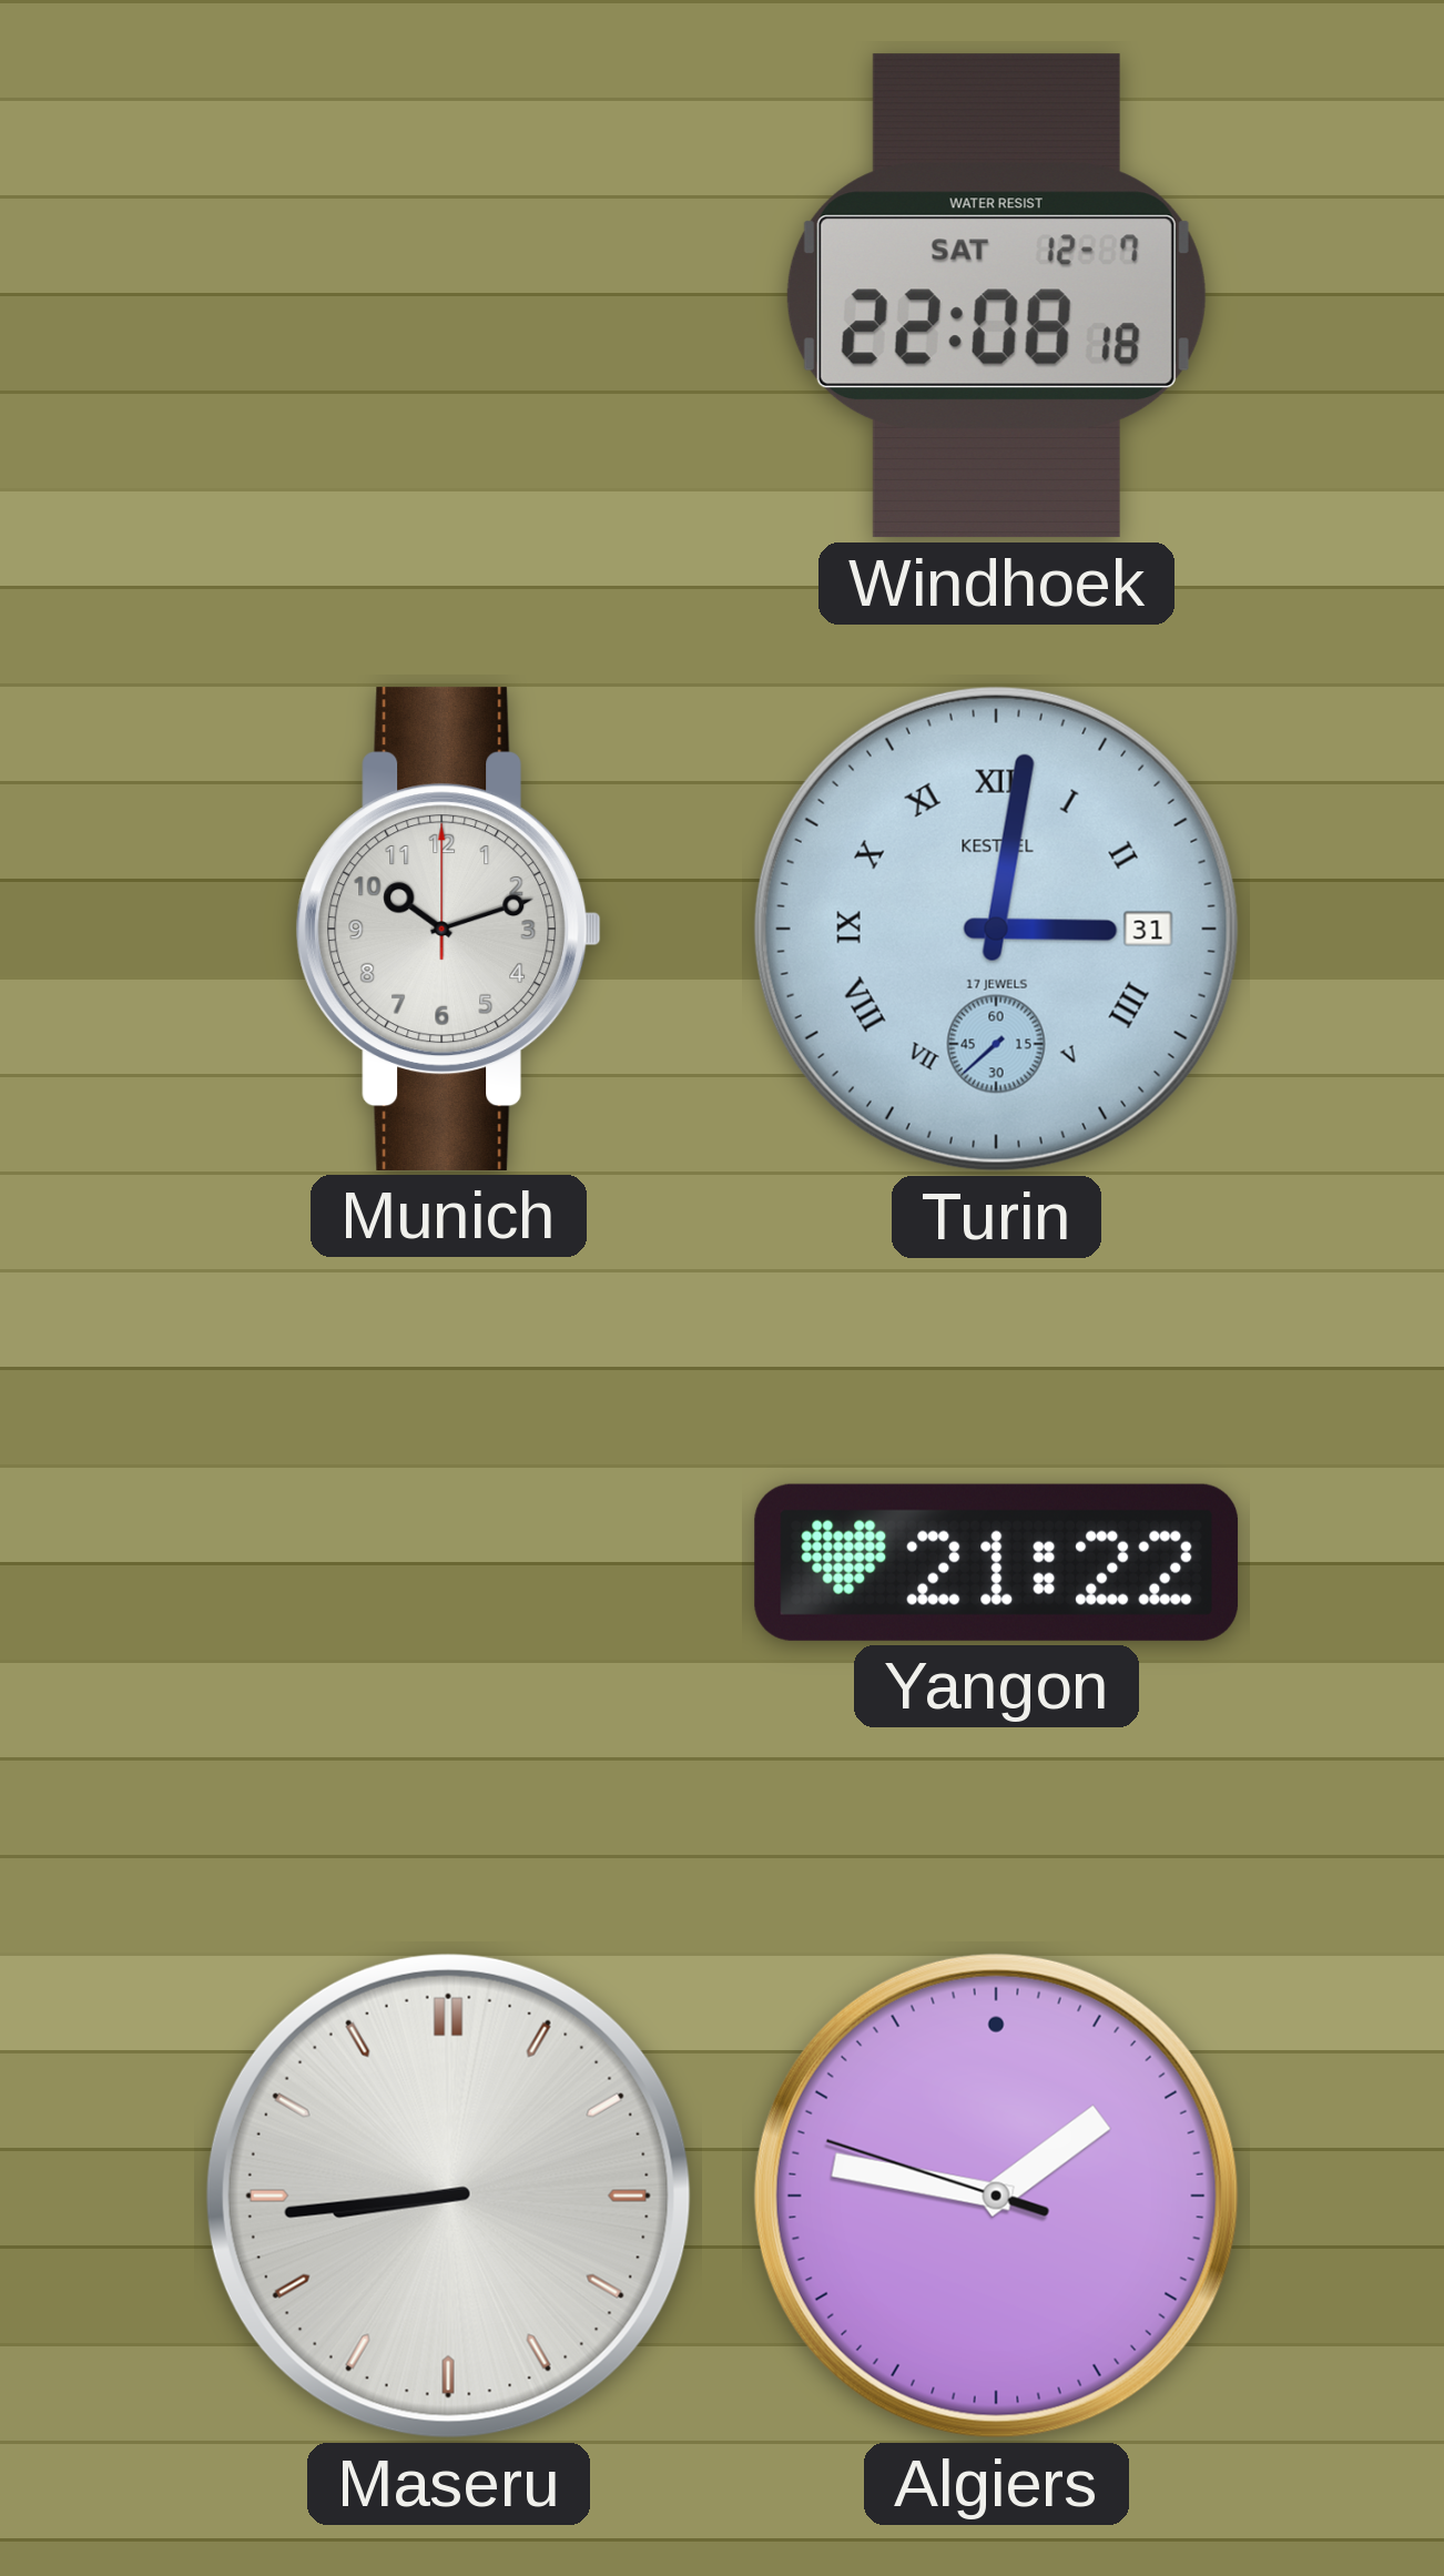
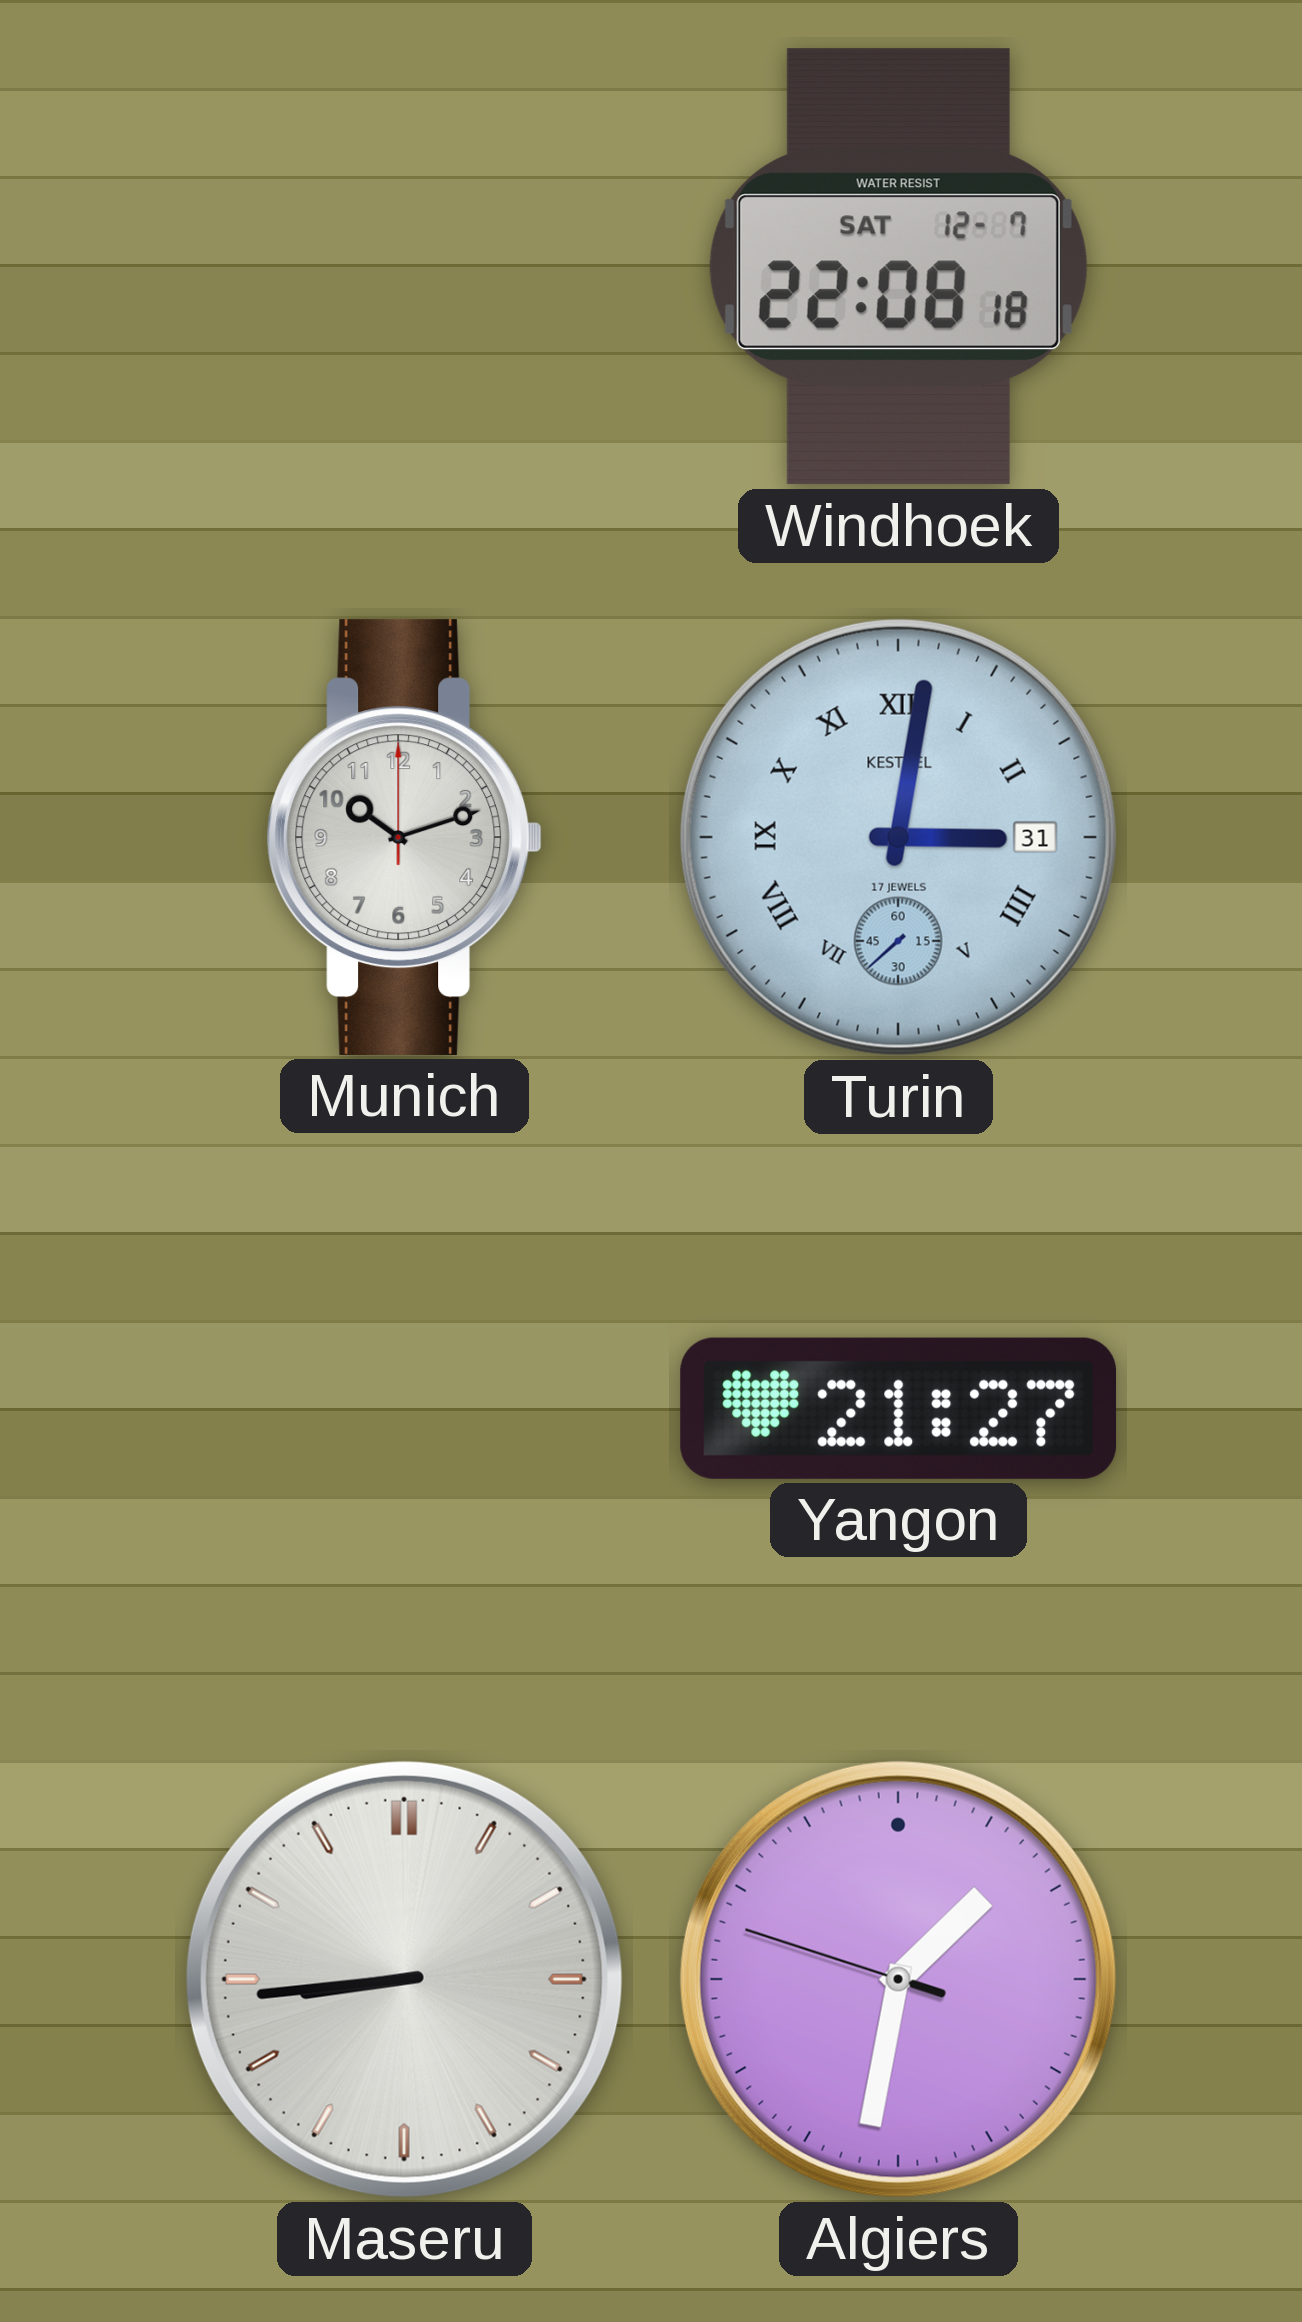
Yangon: 21:22 -> 21:27
Algiers: 1:46 -> 1:31
